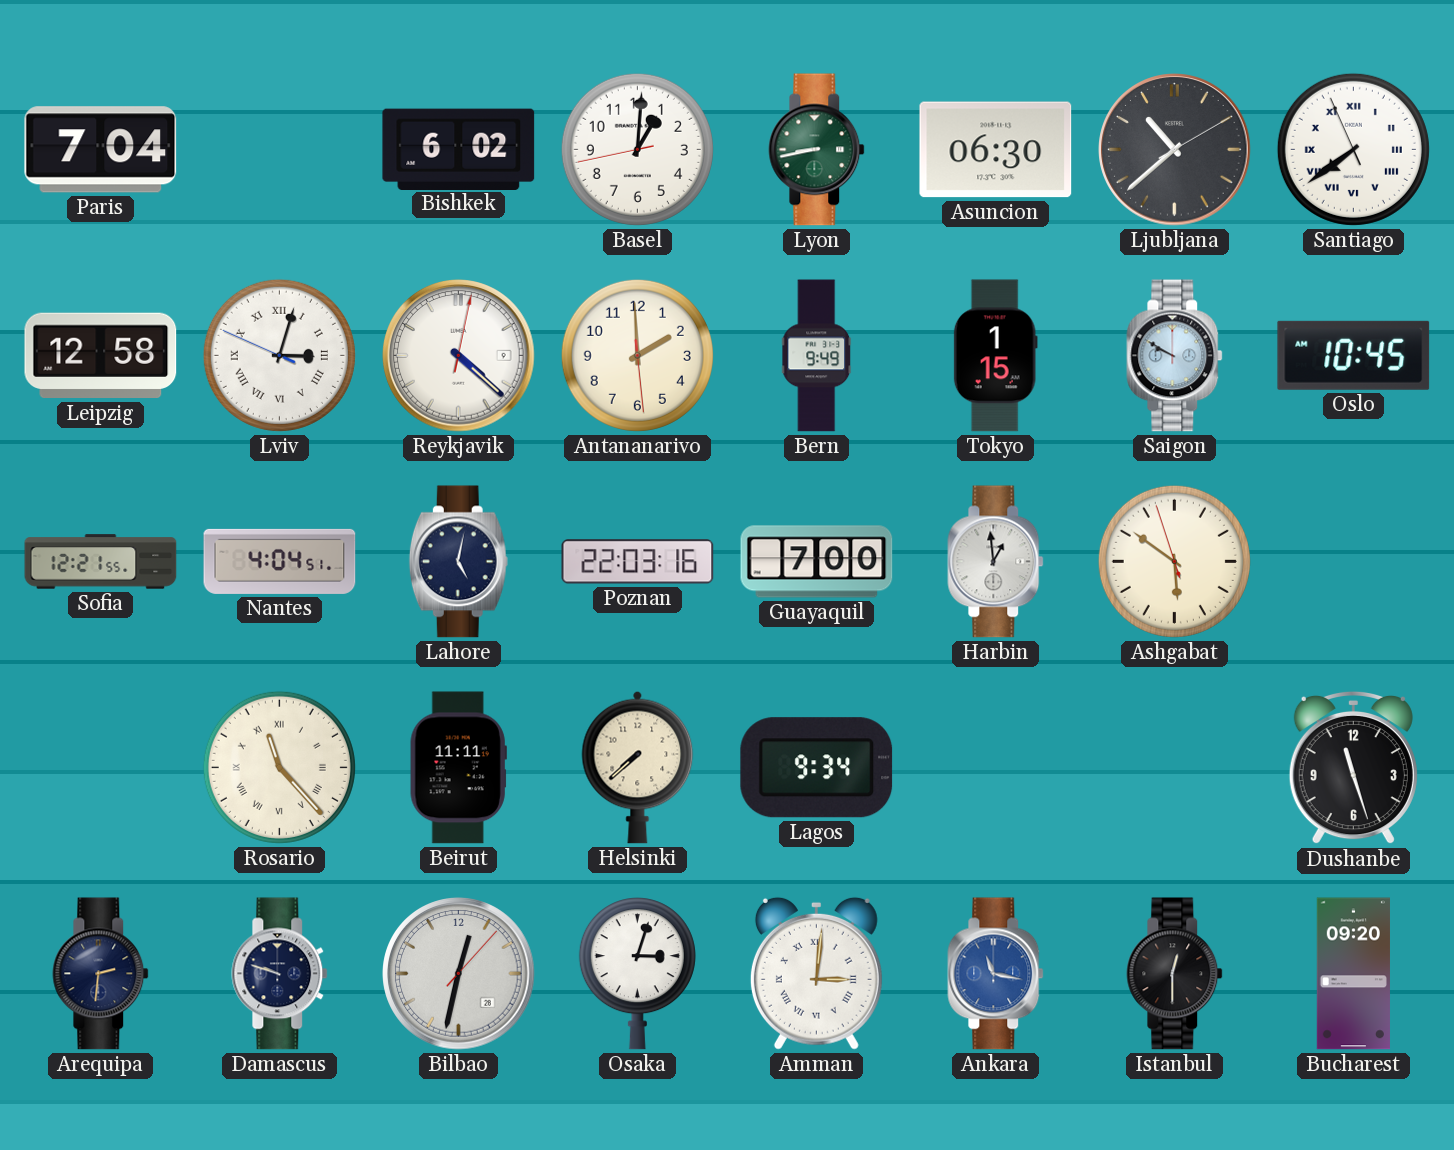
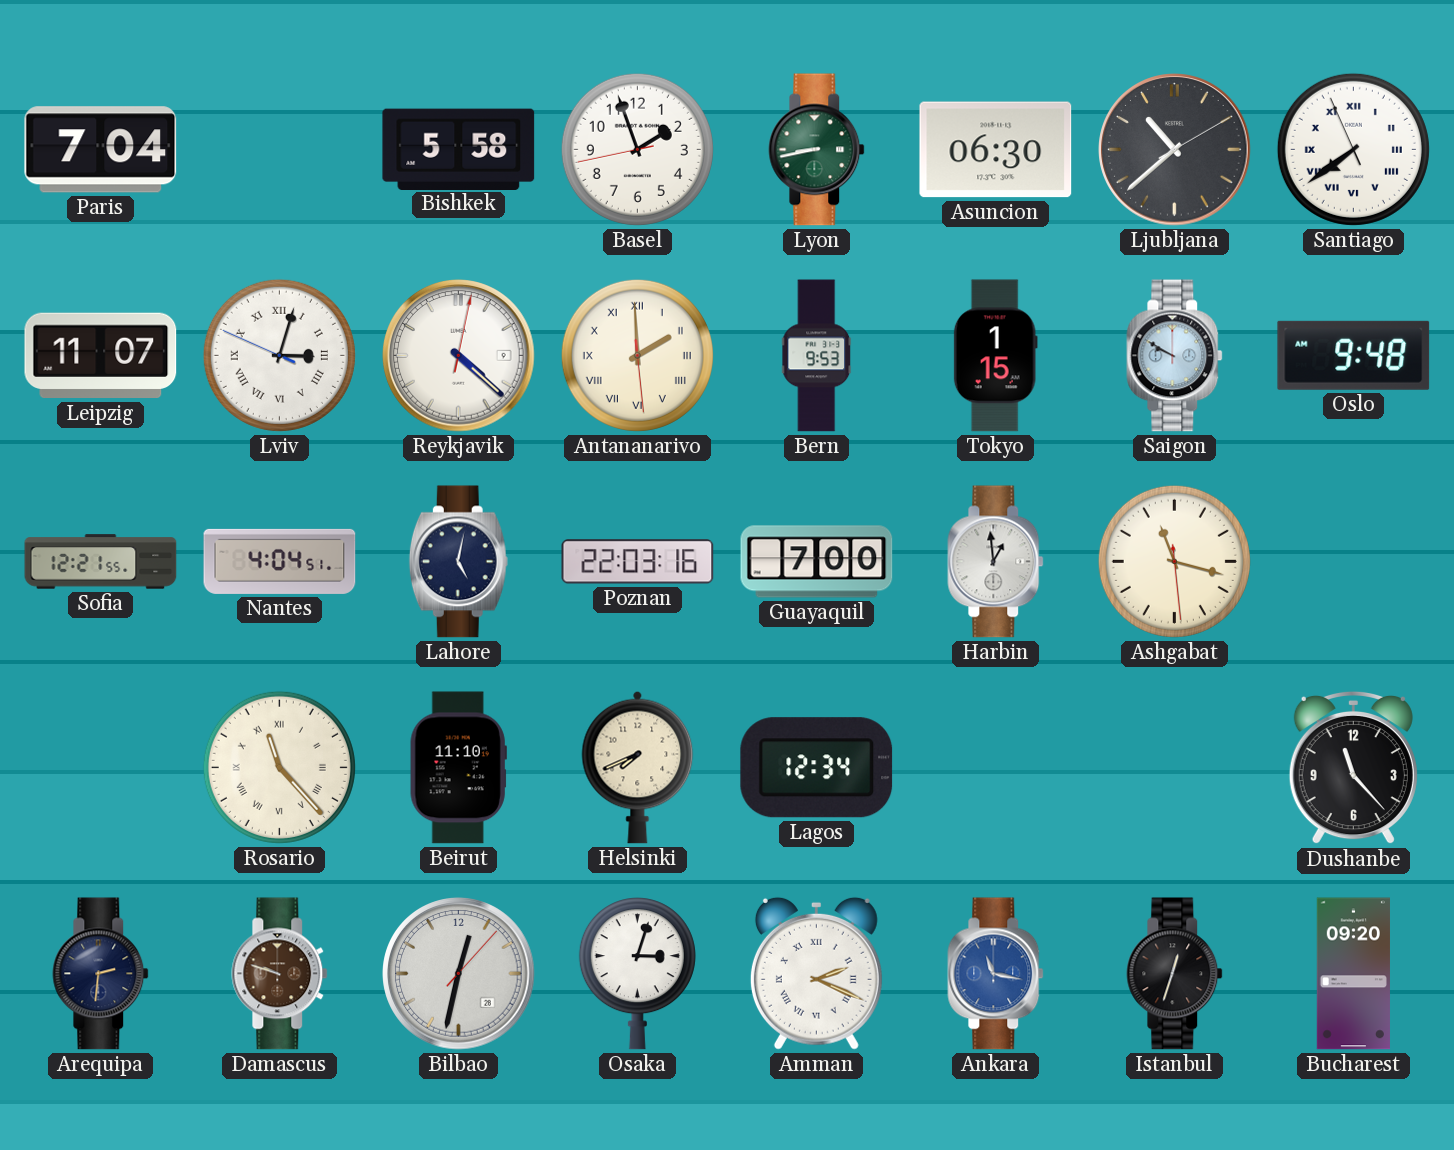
Bishkek: 6:02 -> 5:58
Basel: 1:00 -> 1:56
Leipzig: 12:58 -> 11:07
Antananarivo numerals: Arabic -> Roman
Bern: 9:49 -> 9:53
Oslo: 10:45 -> 9:48
Ashgabat: 5:50 -> 11:17
Beirut: 11:11 -> 11:10
Helsinki: 7:38 -> 7:41
Lagos: 9:34 -> 12:34
Dushanbe: 11:27 -> 11:23
Damascus dial: navy -> brown
Amman: 3:01 -> 2:19
Istanbul: 12:30 -> 12:33
